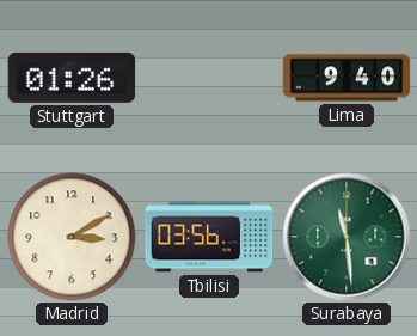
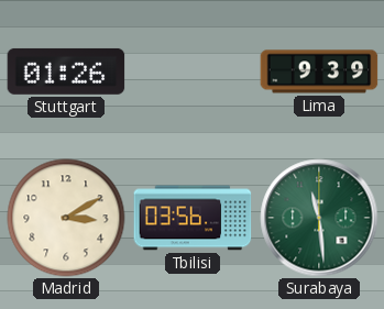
Lima: 9:40 -> 9:39
